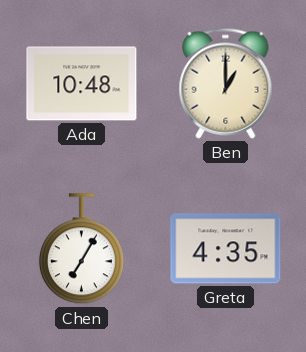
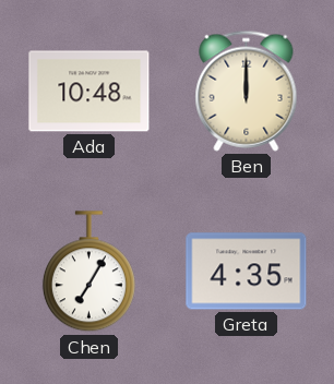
Ben: 1:00 -> 12:00
